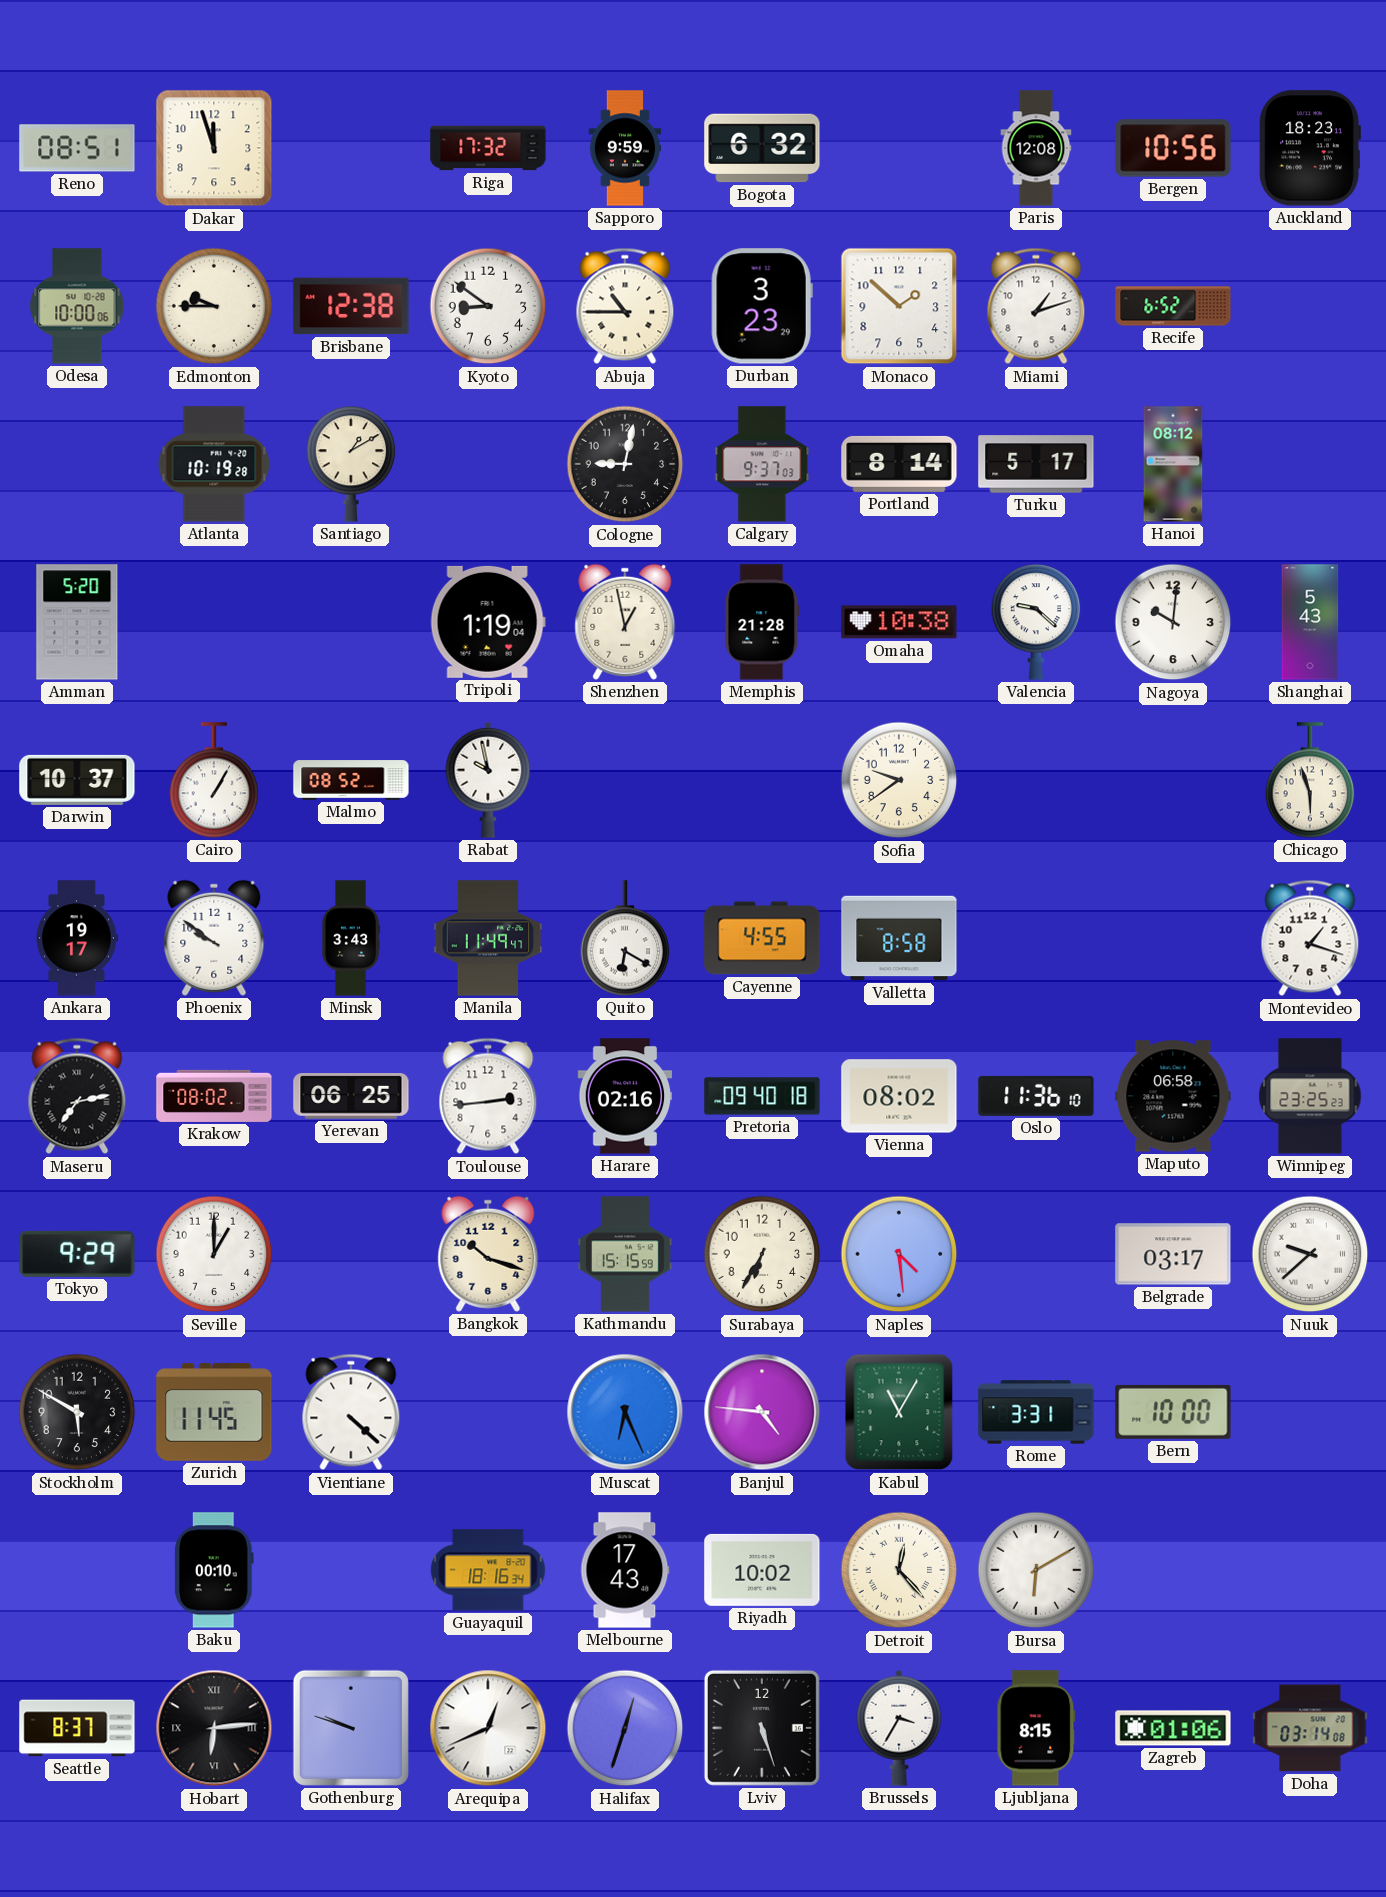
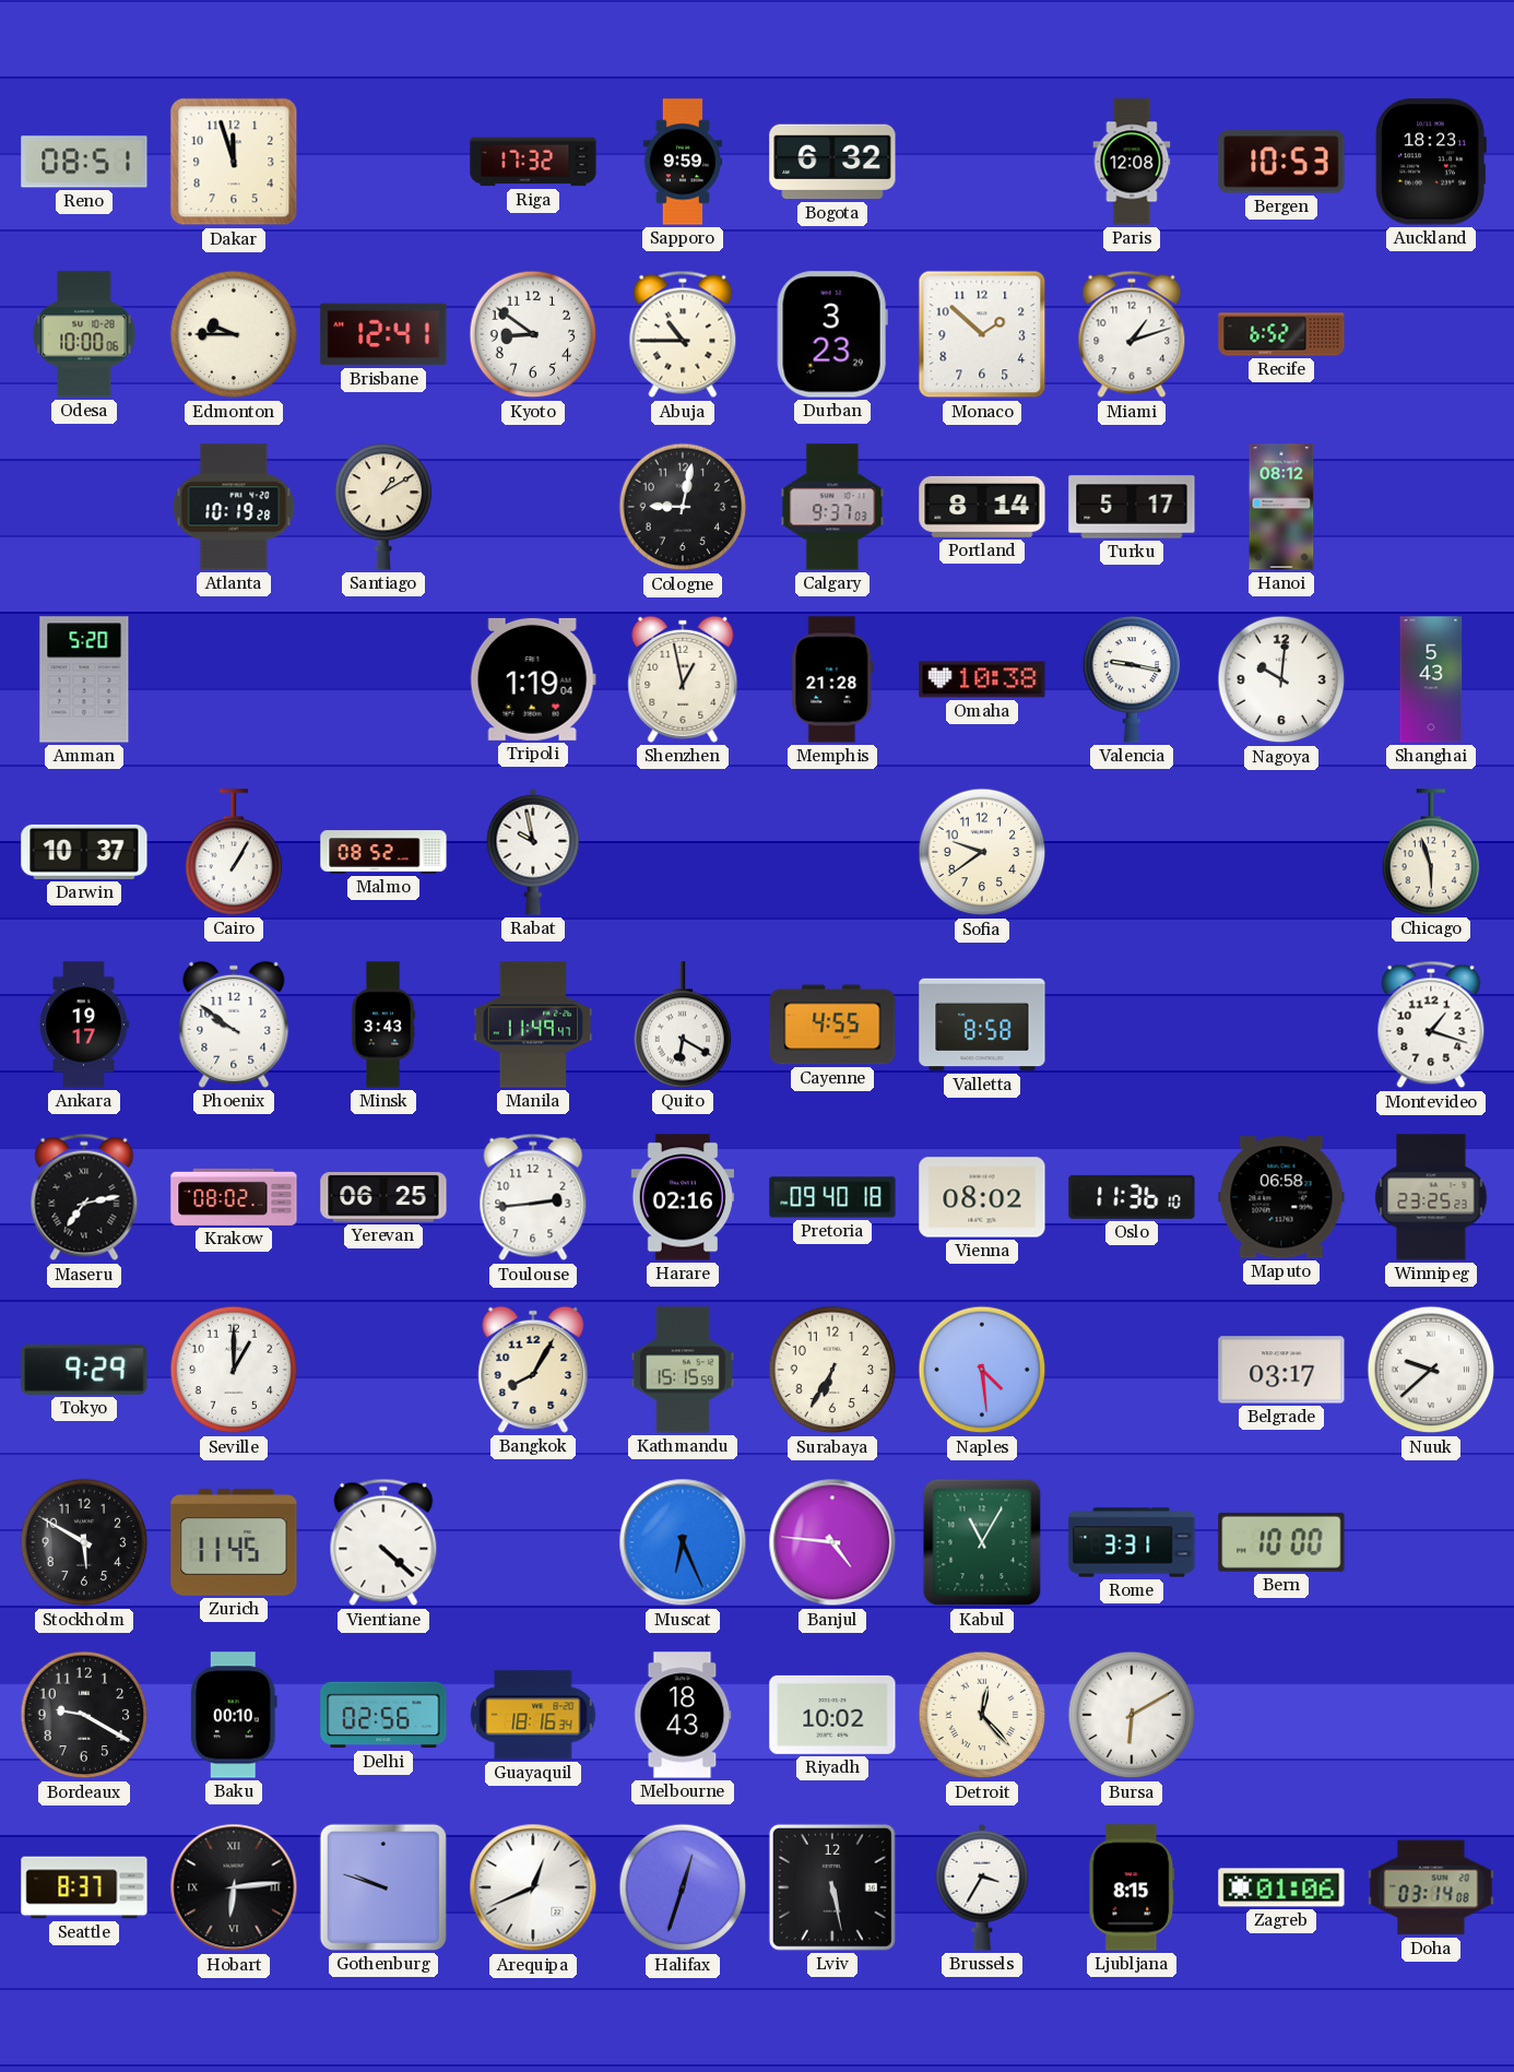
Bergen: 10:56 -> 10:53
Brisbane: 12:38 -> 12:41
Valencia: 9:22 -> 9:17
Bangkok: 10:18 -> 8:05
Bordeaux: none -> 9:20
Delhi: none -> 02:56
Melbourne: 17:43 -> 18:43
Lviv: 5:27 -> 5:28
